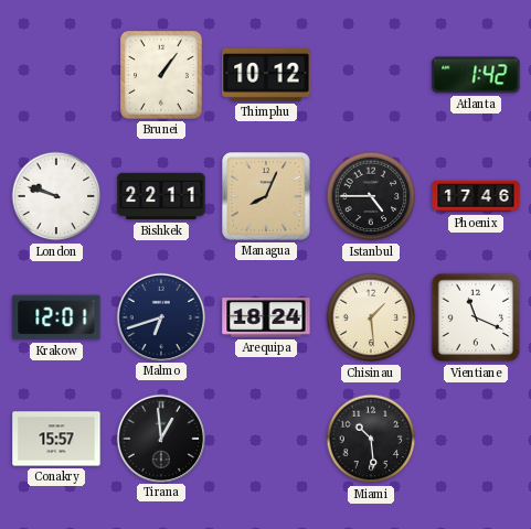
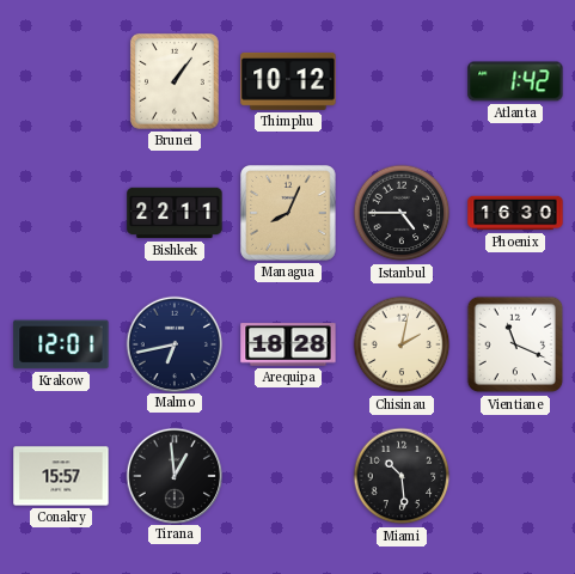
London: 9:48 -> none
Phoenix: 17:46 -> 16:30
Malmo: 6:42 -> 6:43
Arequipa: 18:24 -> 18:28
Chisinau: 1:29 -> 2:02
